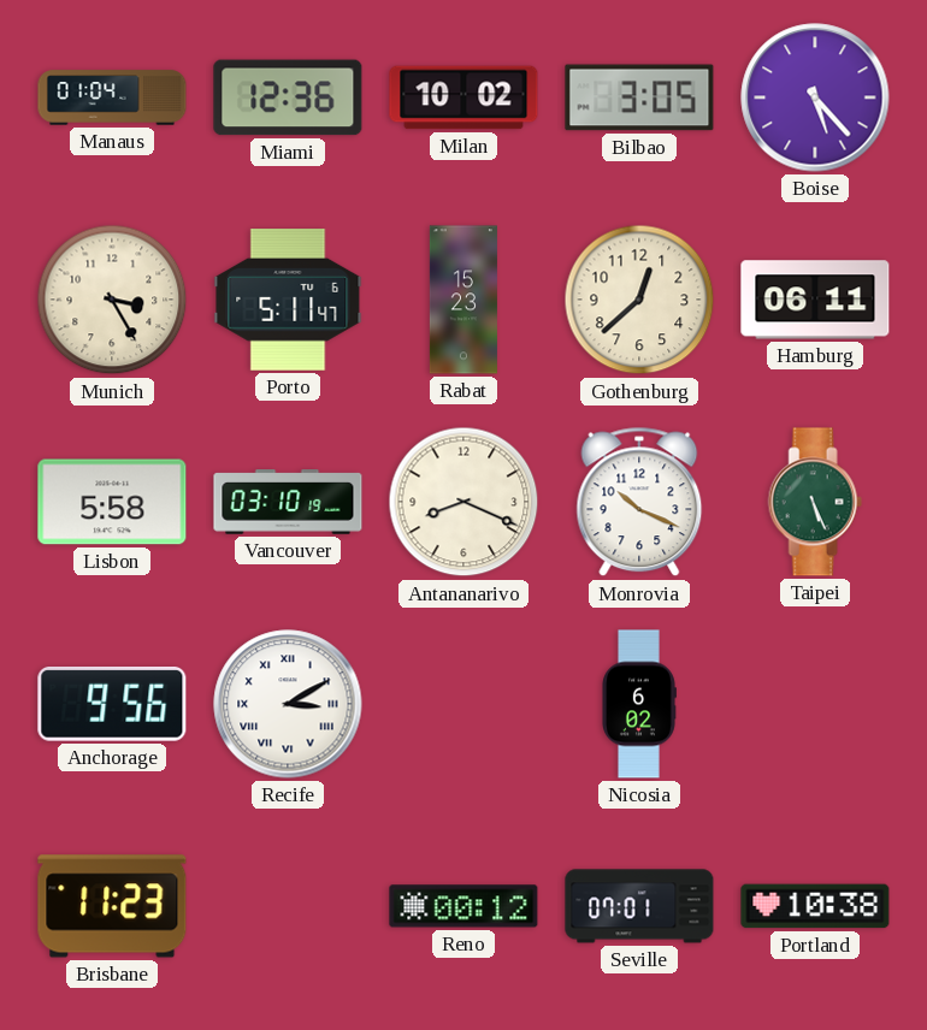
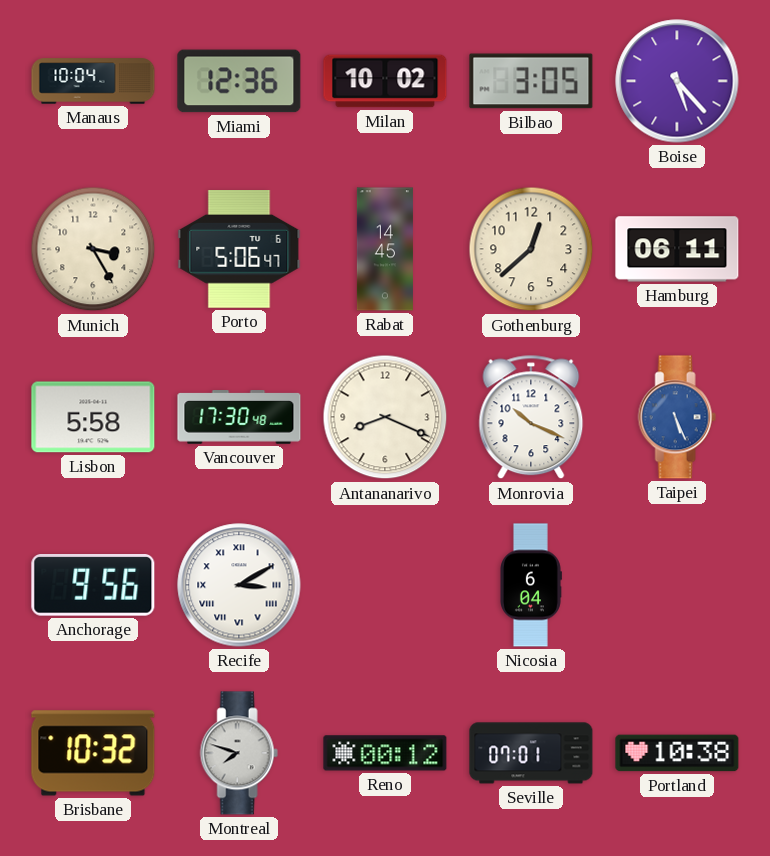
Manaus: 01:04 -> 10:04
Porto: 5:11 -> 5:06
Rabat: 15:23 -> 14:45
Vancouver: 03:10 -> 17:30
Taipei dial: green -> blue
Nicosia: 6:02 -> 6:04
Brisbane: 11:23 -> 10:32
Montreal: none -> 7:48
